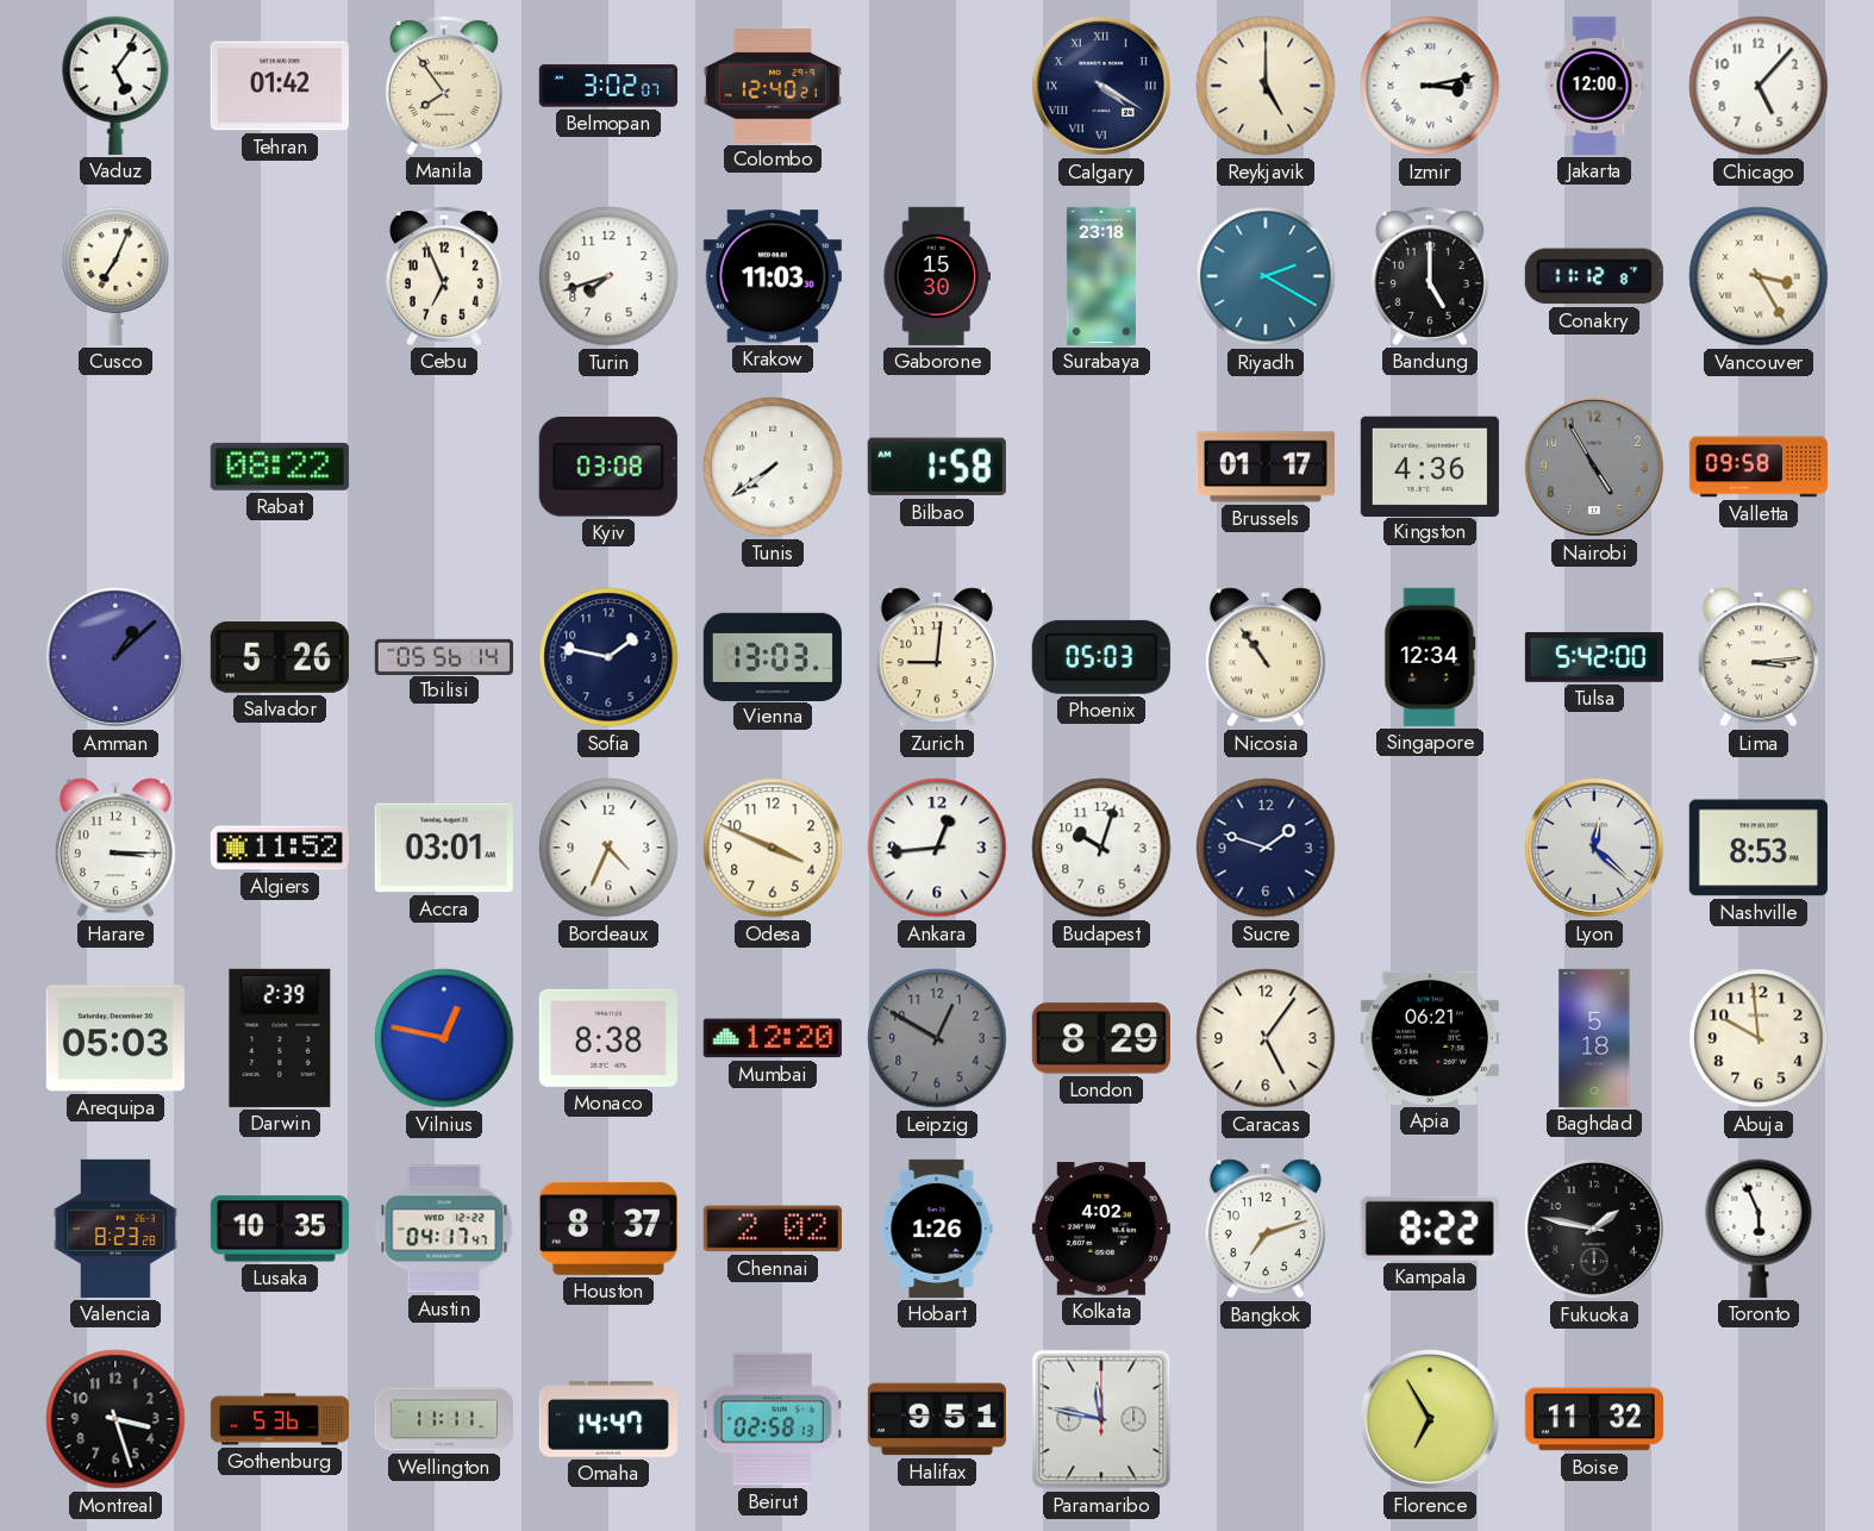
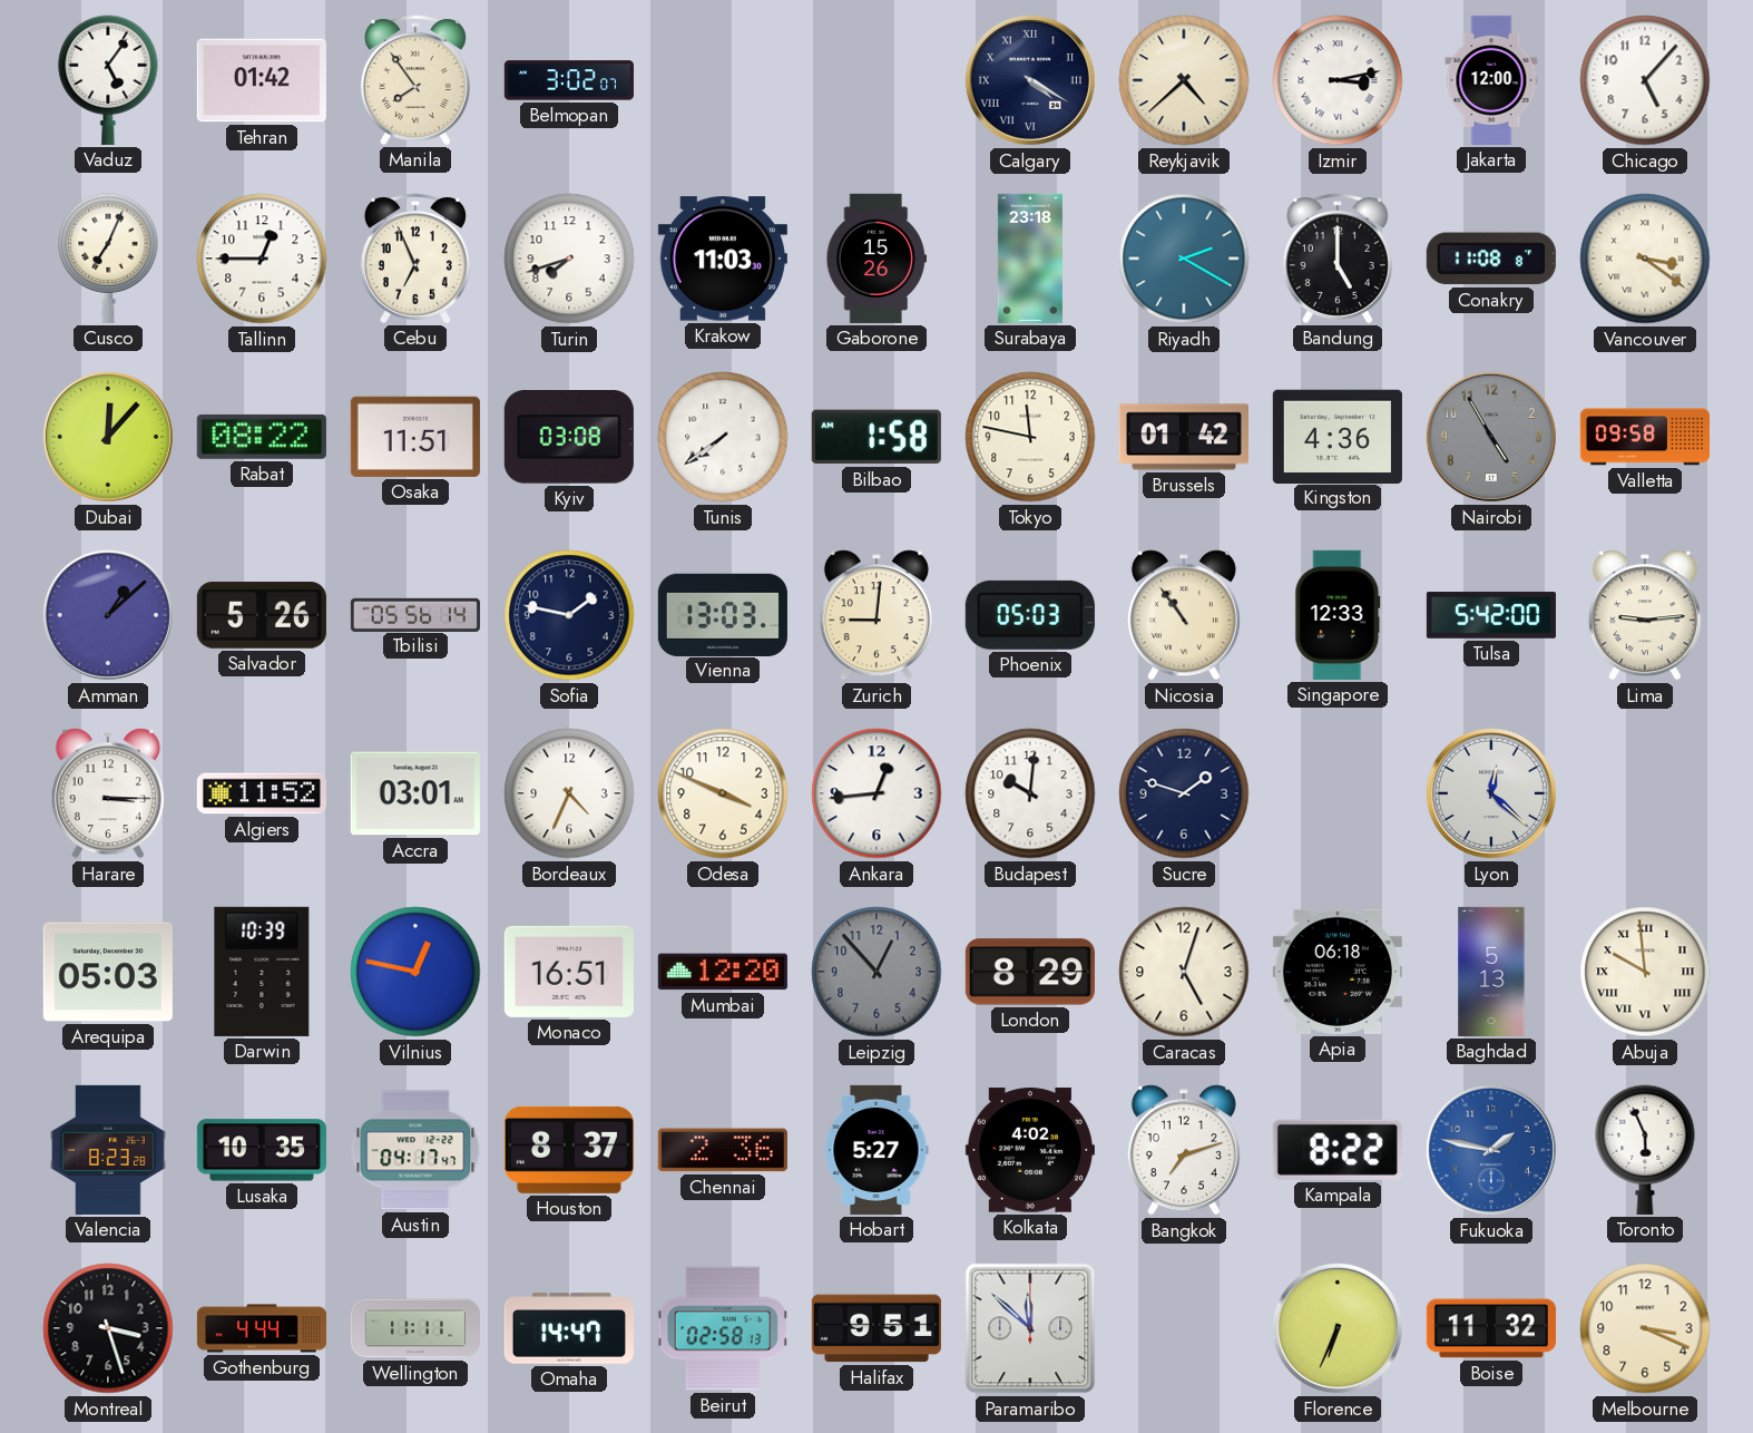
Colombo: 12:40 -> none
Reykjavik: 5:00 -> 4:38
Tallinn: none -> 12:45
Gaborone: 15:30 -> 15:26
Conakry: 11:12 -> 11:08
Vancouver: 3:25 -> 3:21
Dubai: none -> 12:07
Osaka: none -> 11:51
Tokyo: none -> 11:47
Brussels: 01:17 -> 01:42
Singapore: 12:34 -> 12:33
Lima: 3:14 -> 9:14
Budapest: 10:03 -> 10:01
Nashville: 8:53 -> none
Darwin: 2:39 -> 10:39
Monaco: 8:38 -> 16:51
Leipzig: 12:50 -> 12:53
Caracas: 5:06 -> 5:03
Apia: 06:21 -> 06:18
Baghdad: 5:18 -> 5:13
Abuja numerals: Arabic -> Roman
Chennai: 2:02 -> 2:36
Hobart: 1:26 -> 5:27
Fukuoka dial: black -> blue
Gothenburg: 5:36 -> 4:44
Paramaribo: 11:47 -> 11:52
Florence: 6:55 -> 6:34
Melbourne: none -> 3:19
